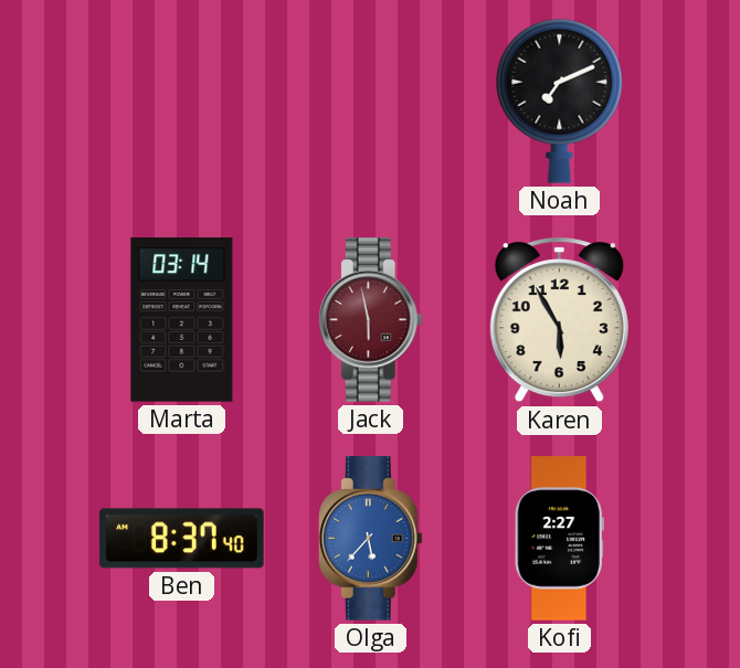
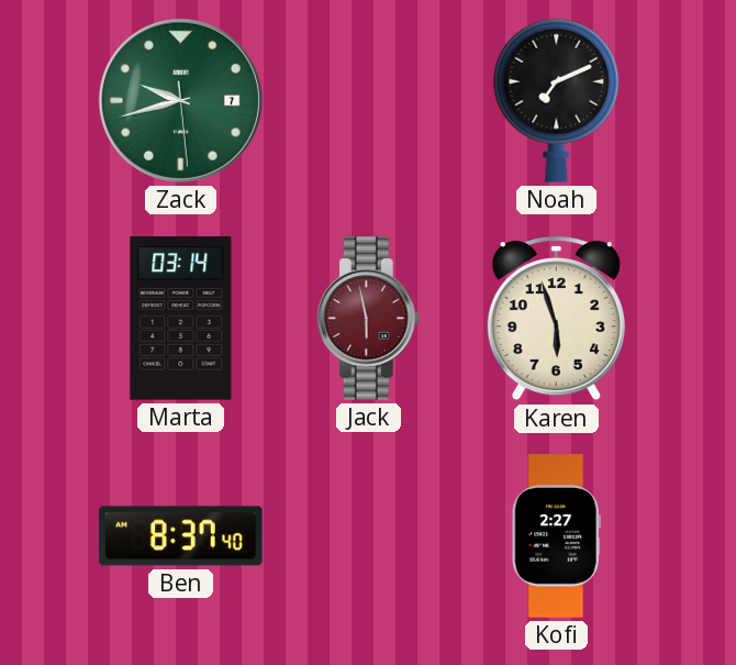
Zack: none -> 9:42
Karen: 5:55 -> 5:57
Olga: 5:37 -> none
